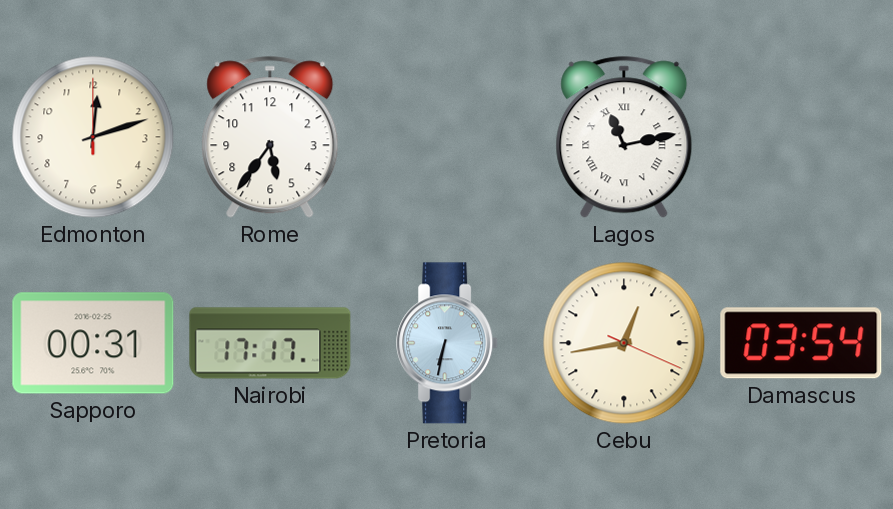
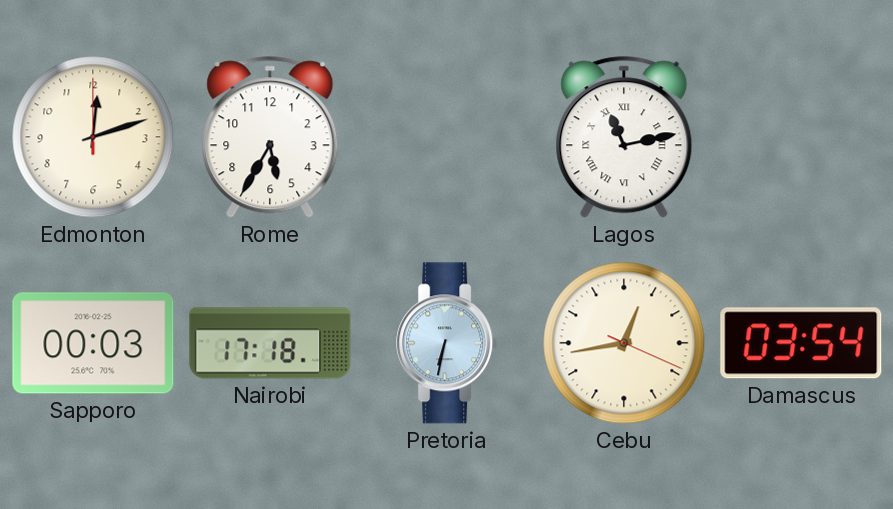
Rome: 5:36 -> 5:35
Sapporo: 00:31 -> 00:03
Nairobi: 17:17 -> 17:18
